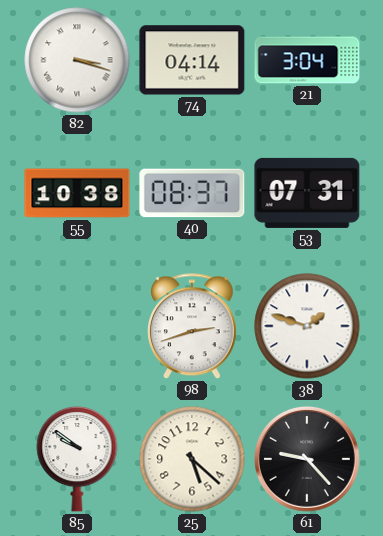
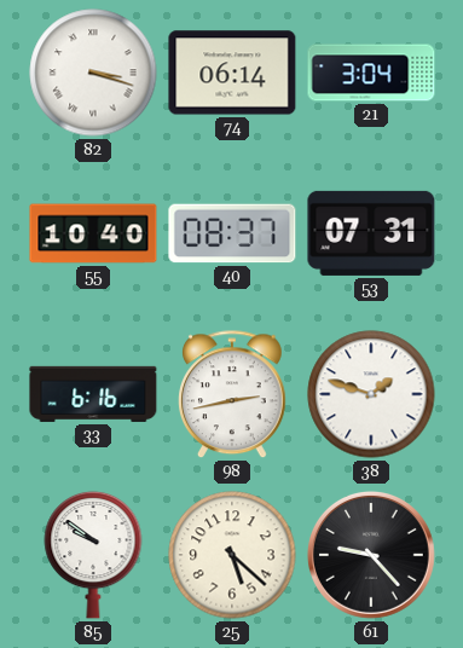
74: 04:14 -> 06:14
55: 10:38 -> 10:40
33: none -> 6:16
98: 2:42 -> 2:43
